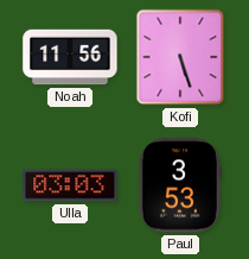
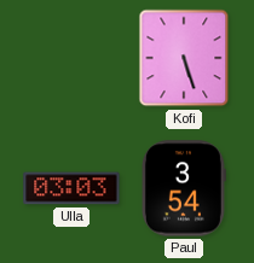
Noah: 11:56 -> none
Paul: 3:53 -> 3:54
